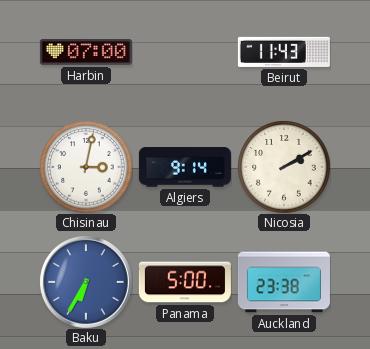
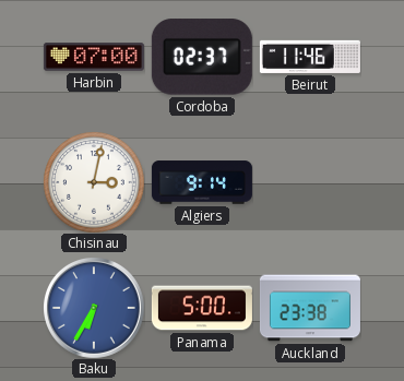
Cordoba: none -> 02:37
Beirut: 11:43 -> 11:46
Nicosia: 2:10 -> none
